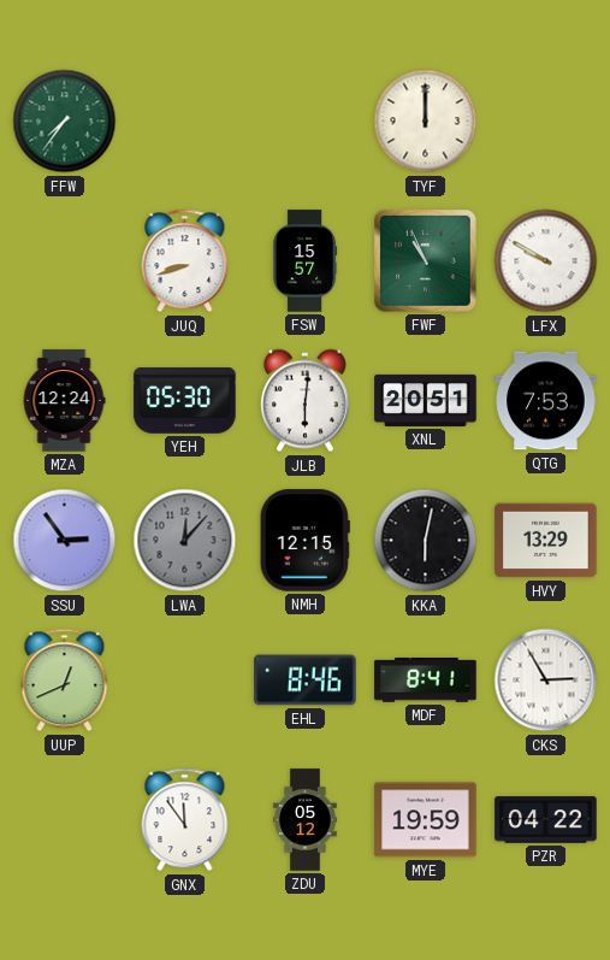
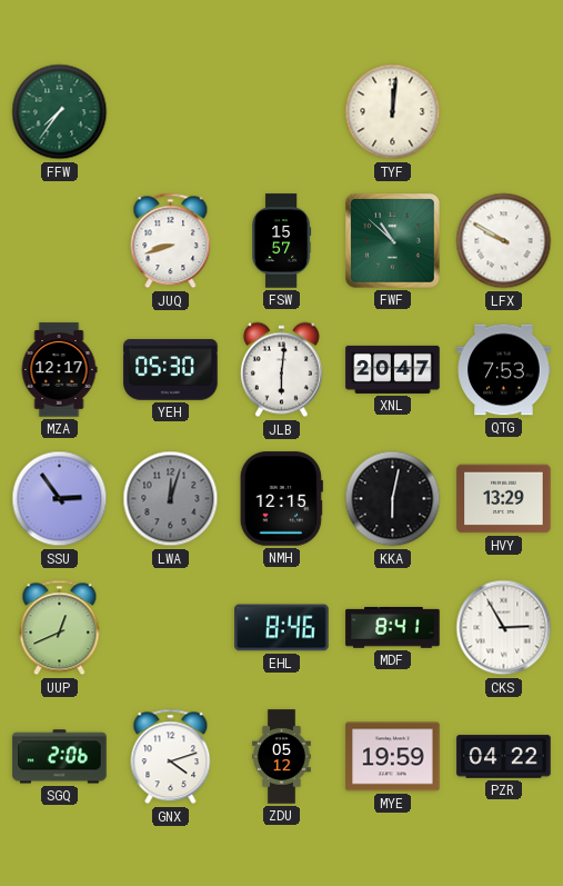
TYF: 12:00 -> 12:01
FWF: 10:56 -> 10:52
MZA: 12:24 -> 12:17
XNL: 20:51 -> 20:47
LWA: 12:07 -> 12:03
SGQ: none -> 2:06
GNX: 11:54 -> 4:12
